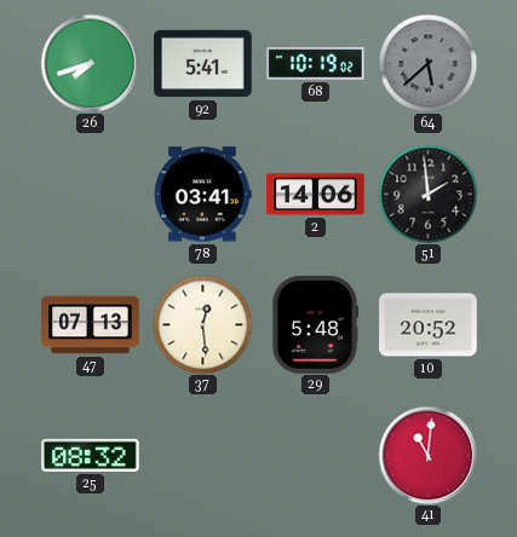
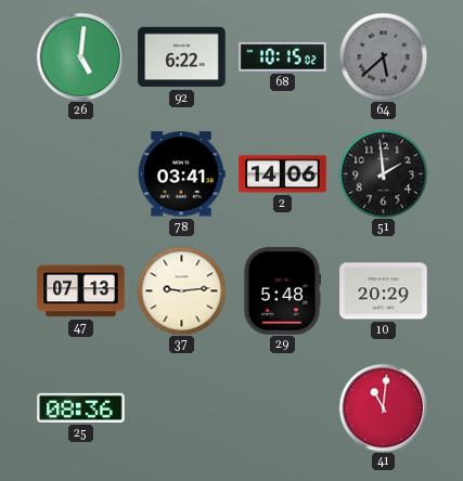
26: 7:42 -> 5:01
92: 5:41 -> 6:22
68: 10:19 -> 10:15
37: 12:29 -> 9:14
10: 20:52 -> 20:29
25: 08:32 -> 08:36
